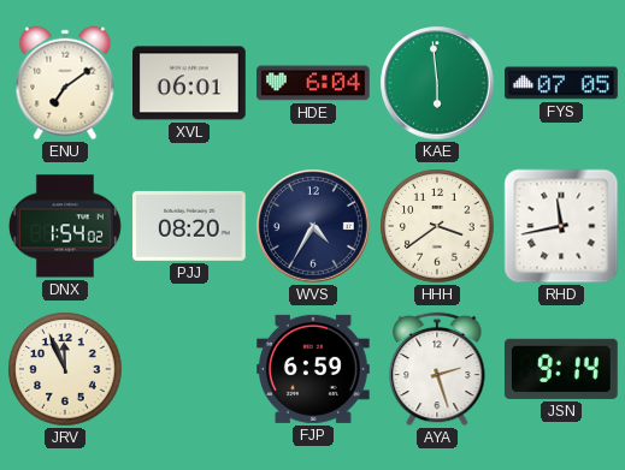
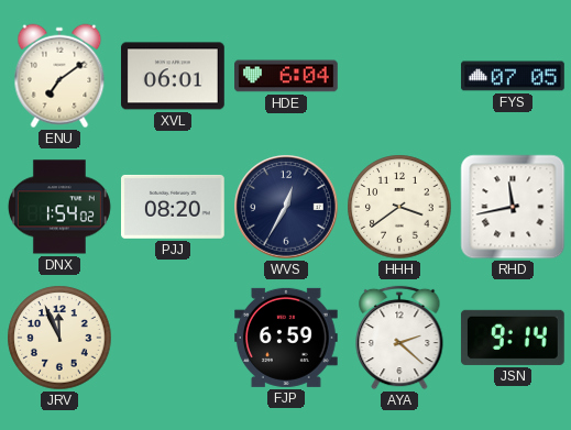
KAE: 5:59 -> none
WVS: 4:35 -> 12:35
AYA: 2:27 -> 2:22
